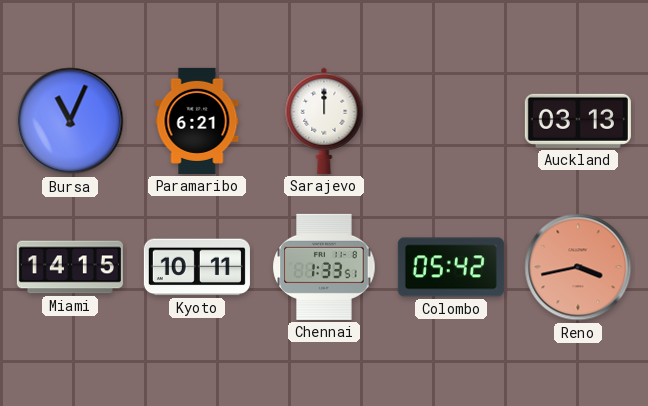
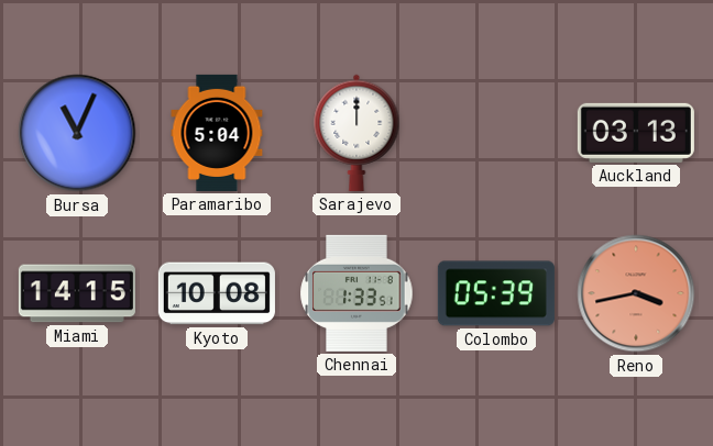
Paramaribo: 6:21 -> 5:04
Kyoto: 10:11 -> 10:08
Colombo: 05:42 -> 05:39
